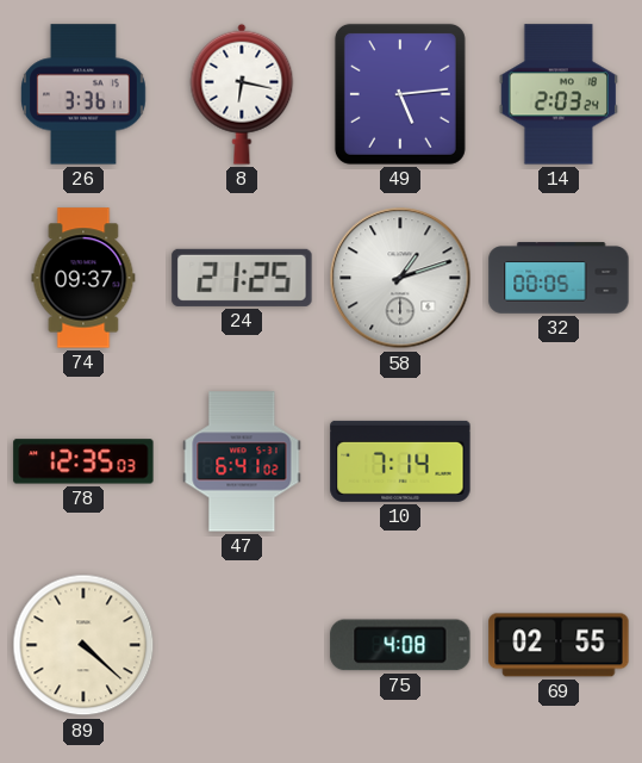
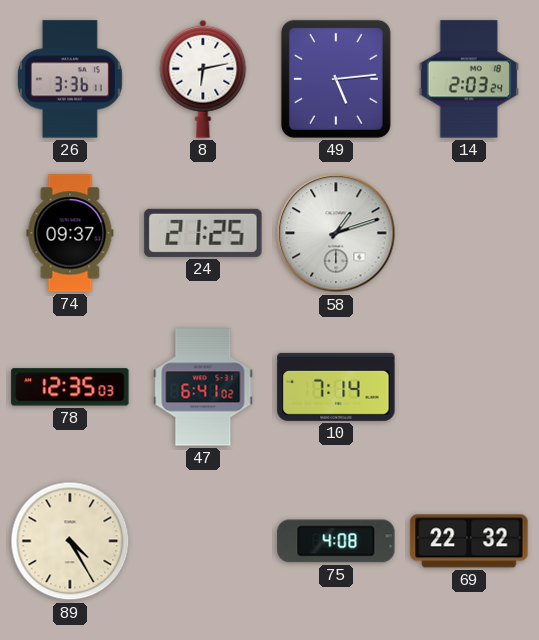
8: 6:17 -> 6:13
32: 00:05 -> none
89: 4:22 -> 4:25
69: 02:55 -> 22:32
